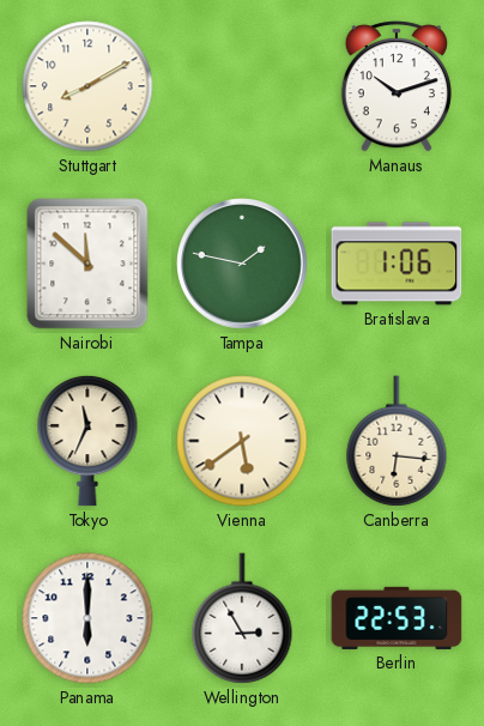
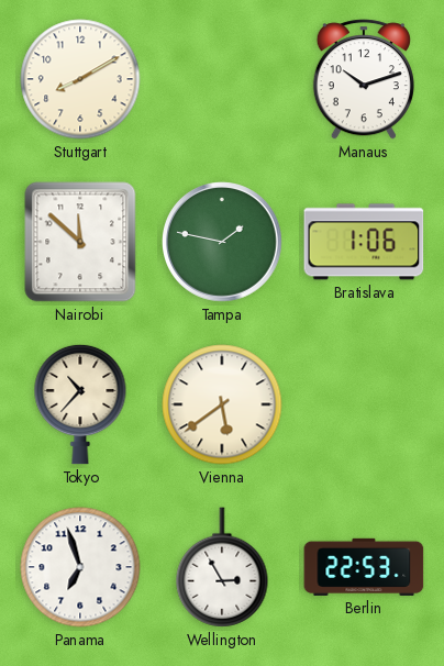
Tokyo: 11:34 -> 10:37
Canberra: 6:16 -> none
Panama: 6:00 -> 6:57
